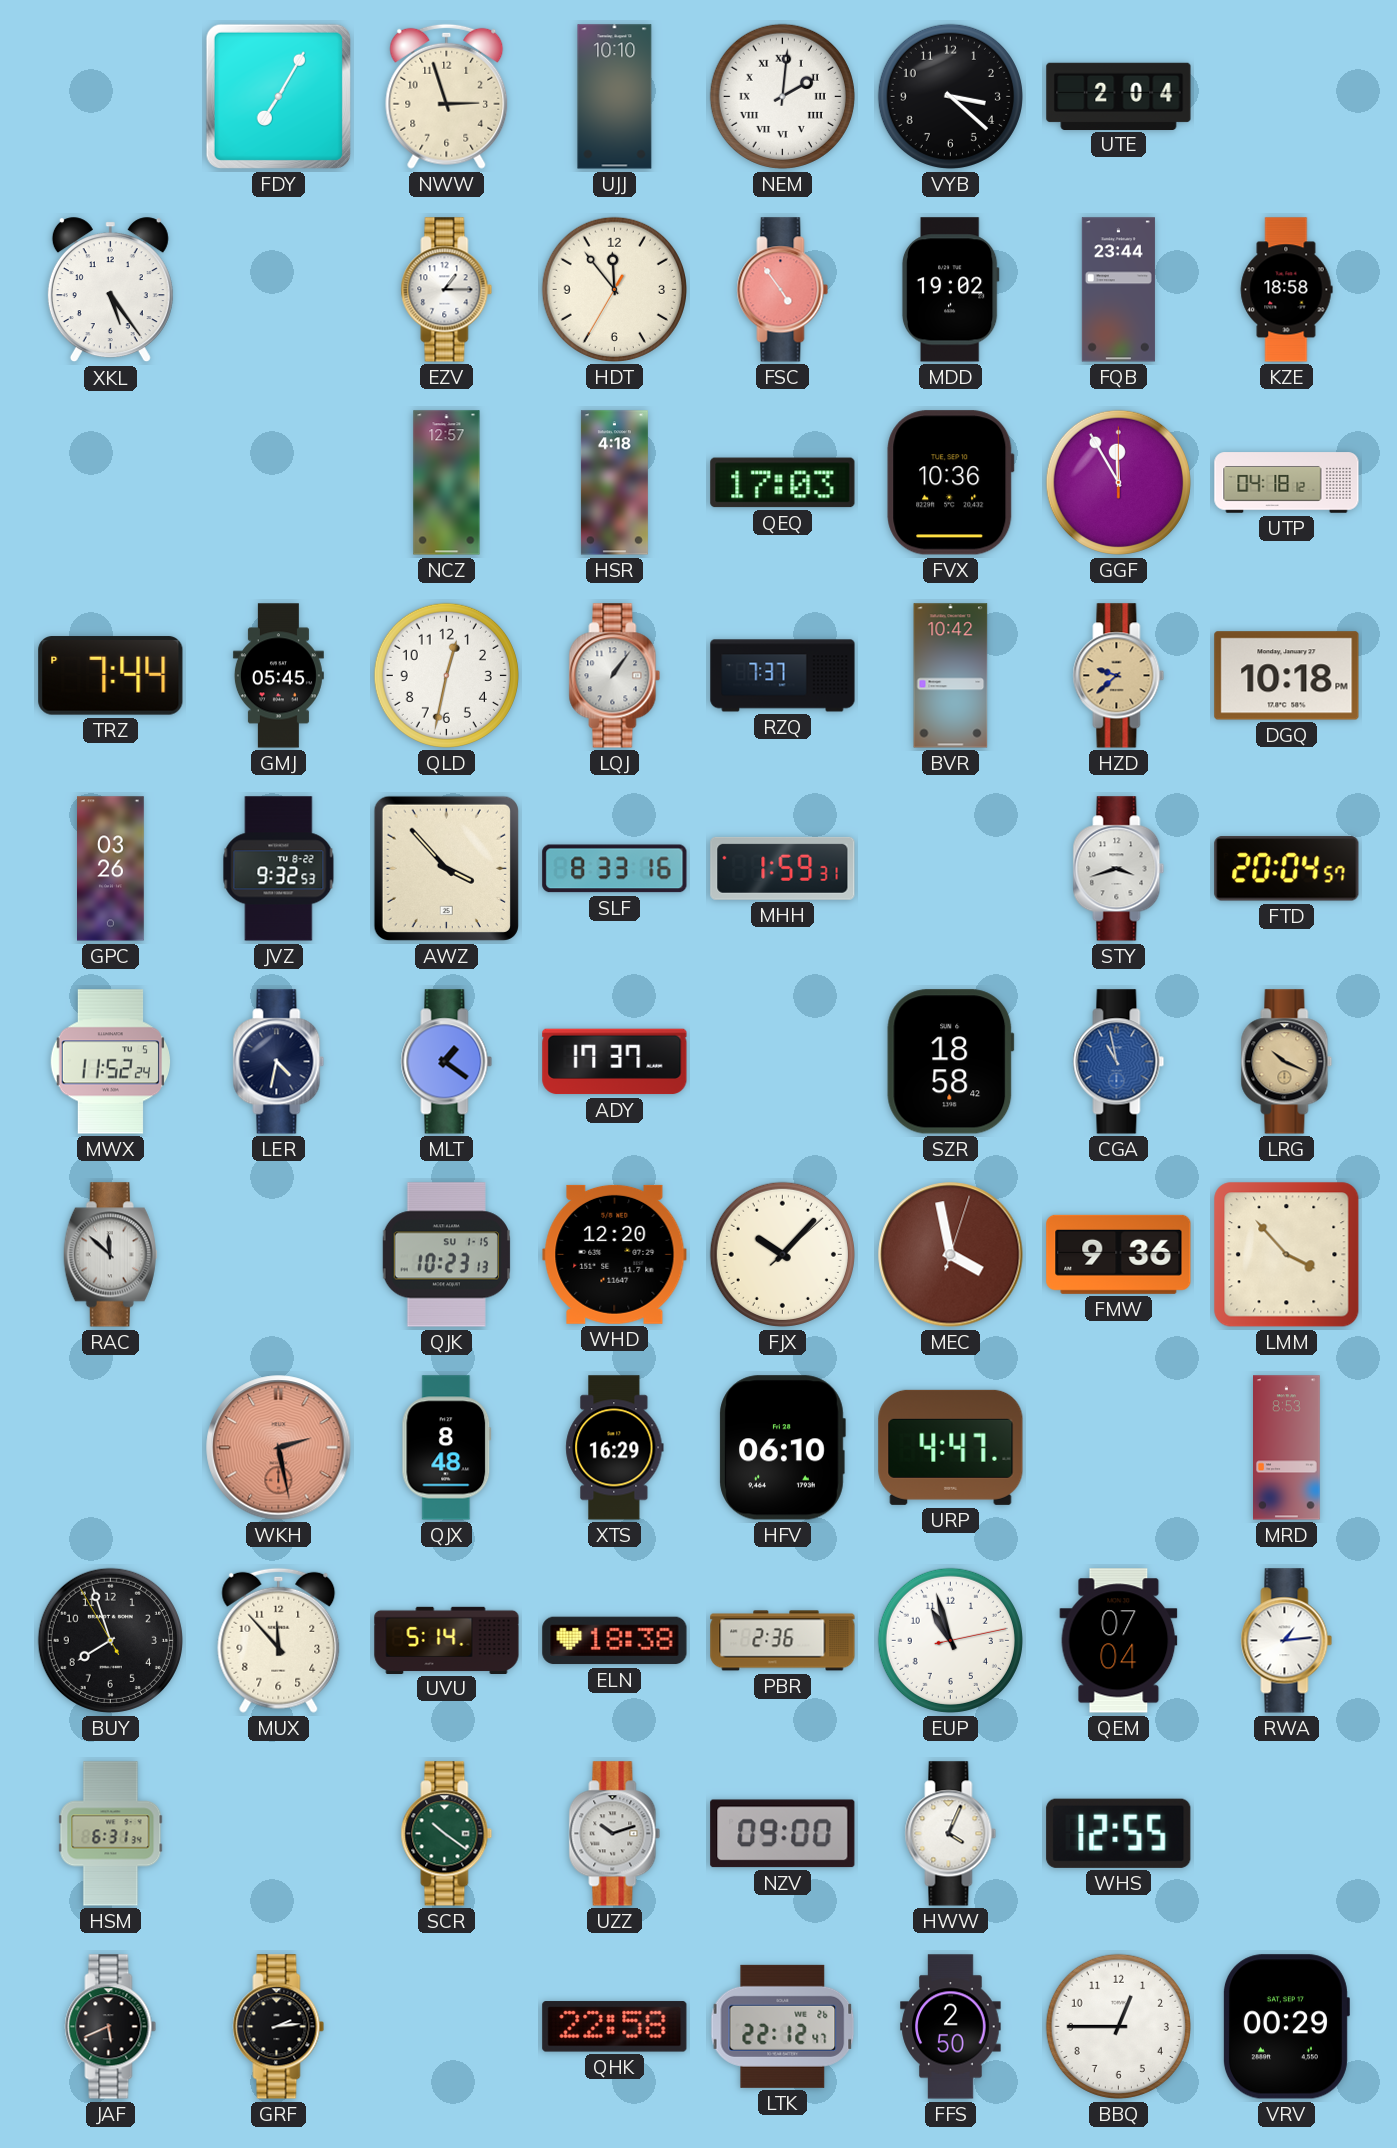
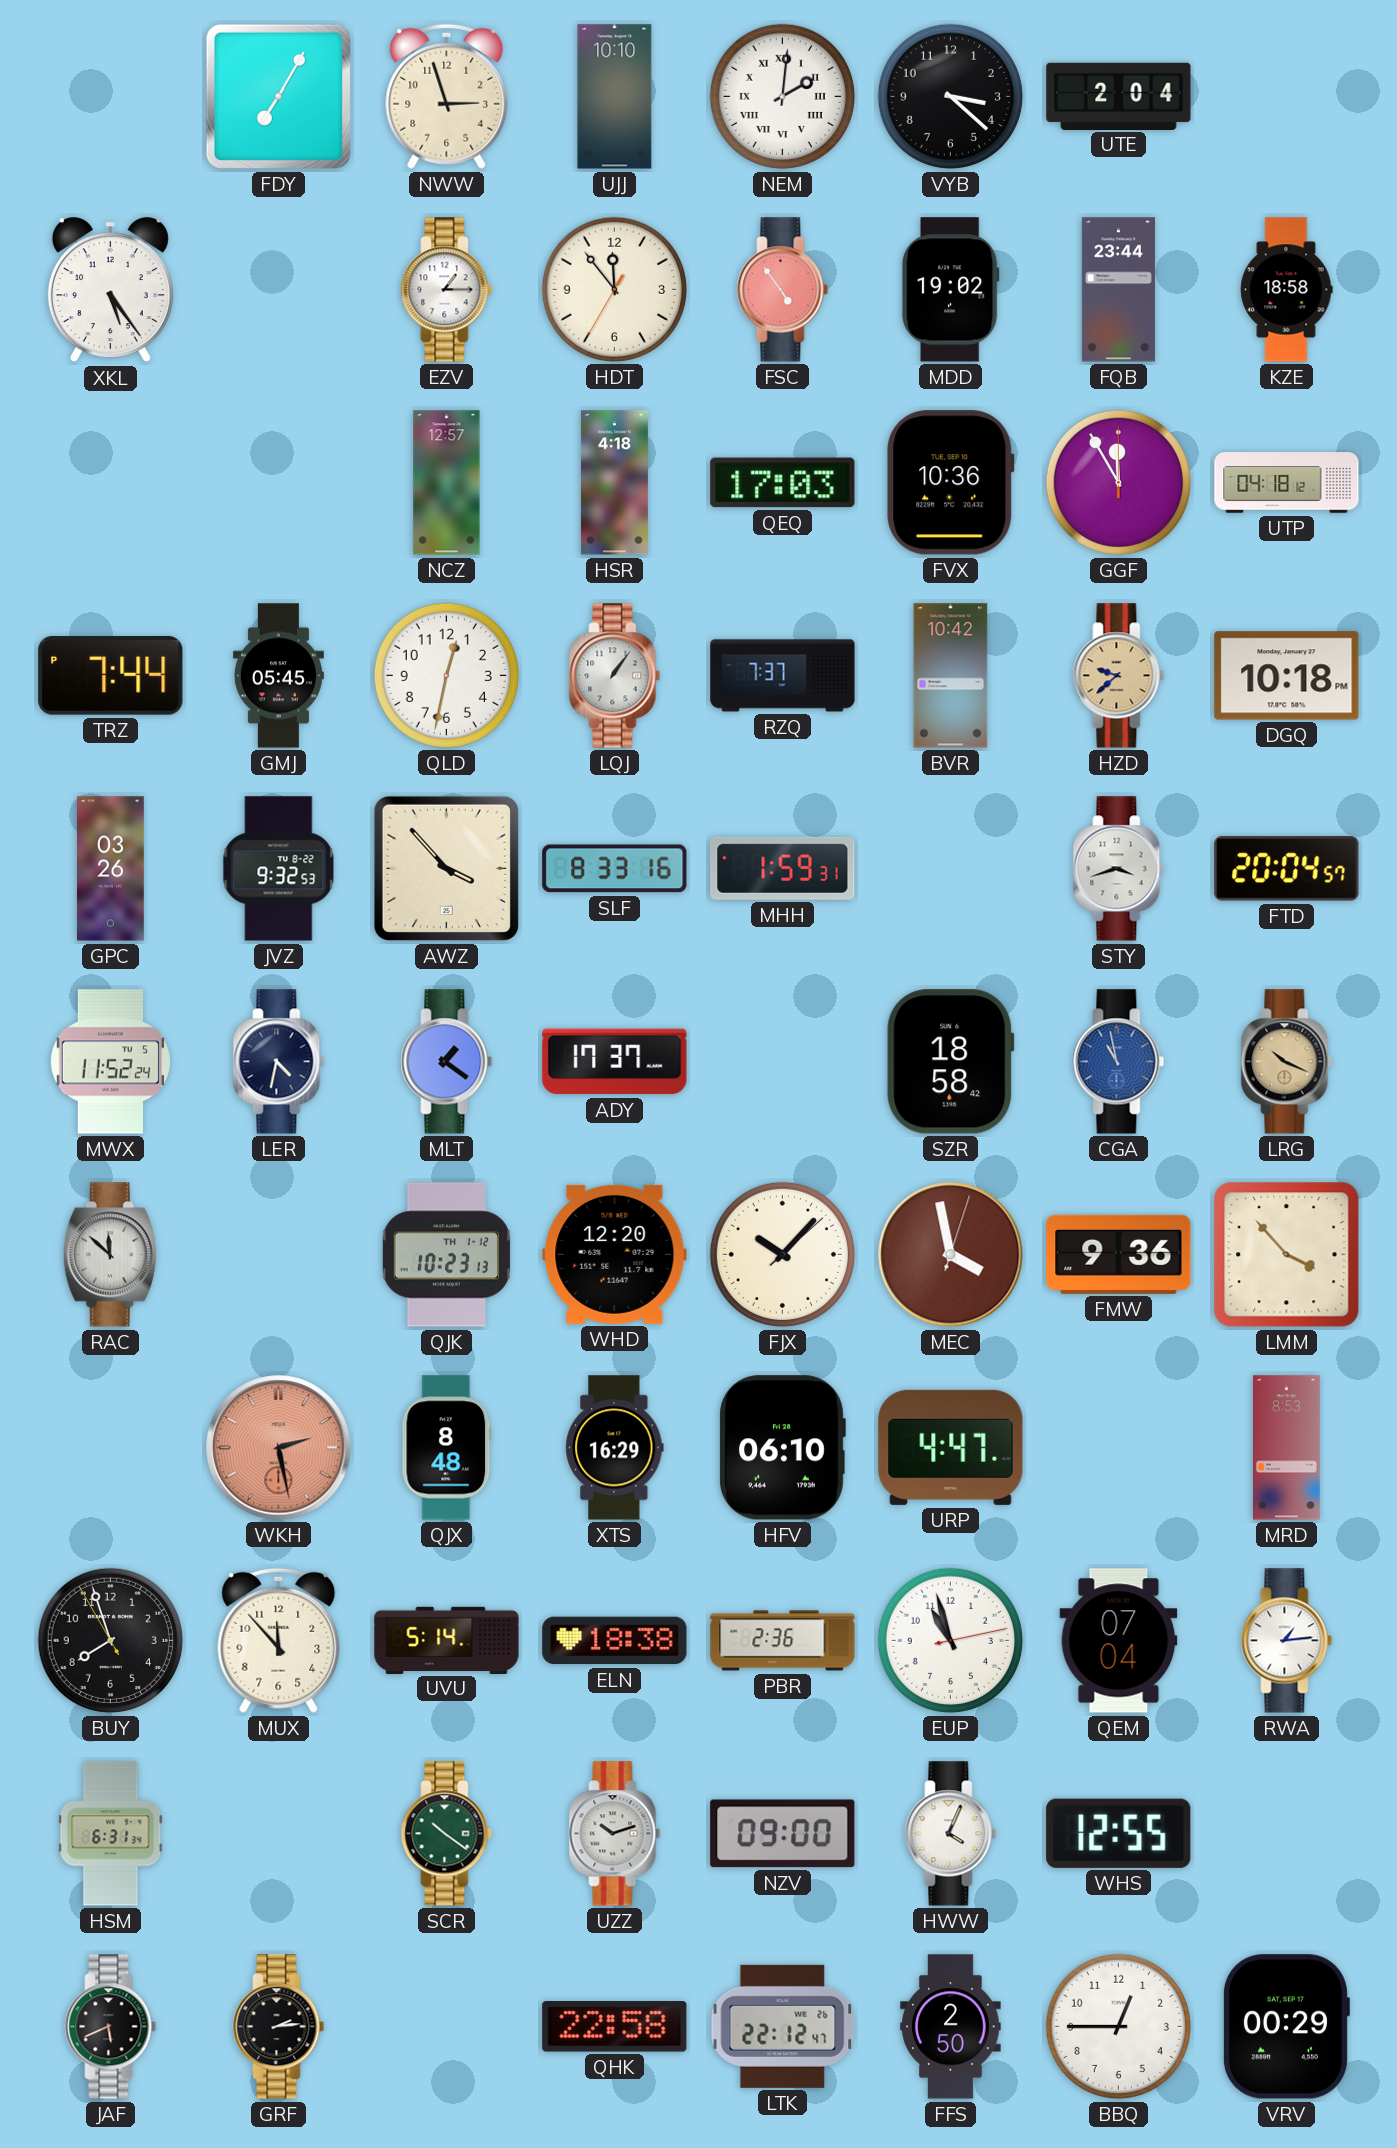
QJK date: SU 1-15 -> TH 1-12
